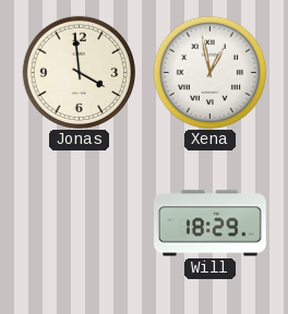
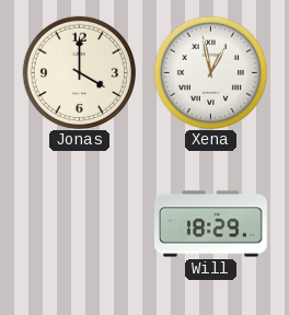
Jonas: 3:59 -> 4:00
